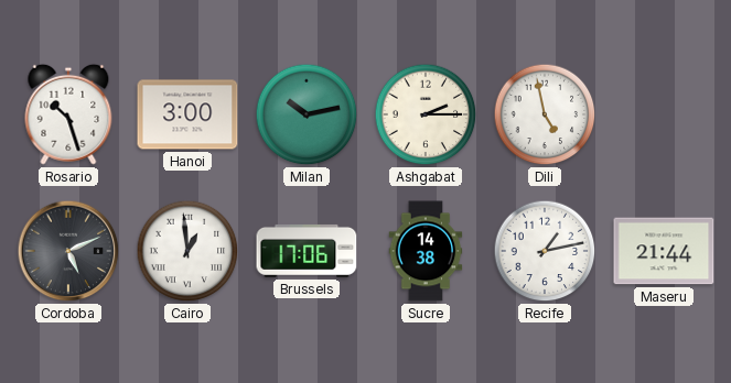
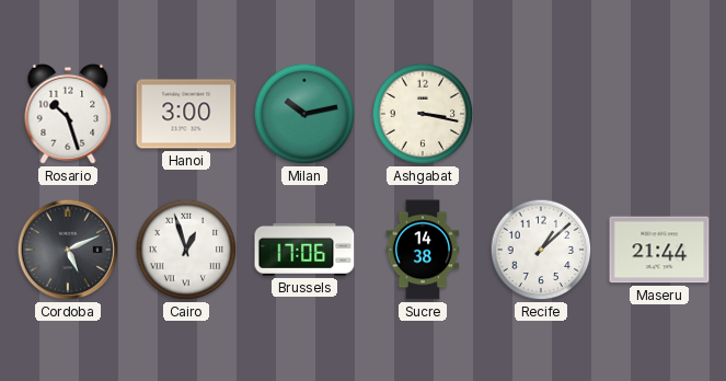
Ashgabat: 2:15 -> 3:17
Dili: 4:58 -> none
Cairo: 12:59 -> 12:57
Recife: 1:13 -> 1:08
